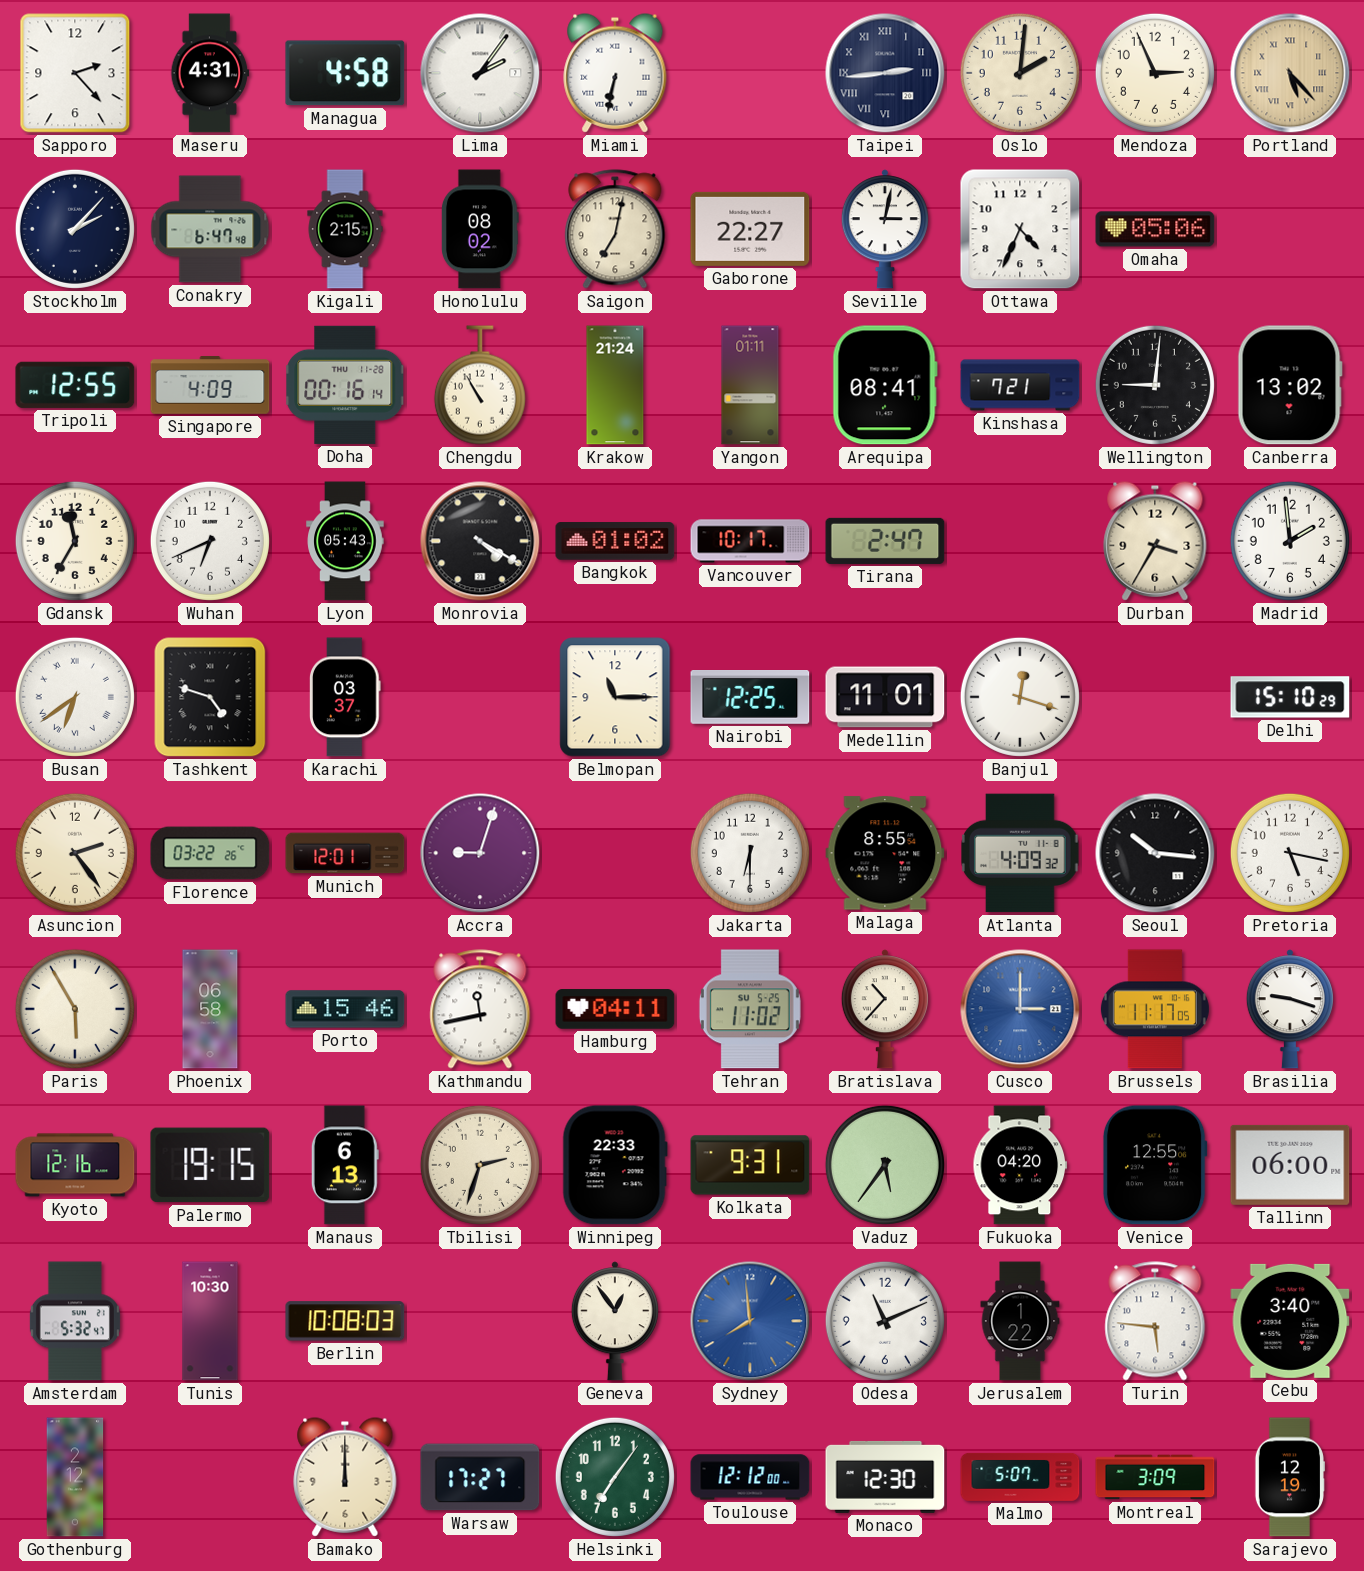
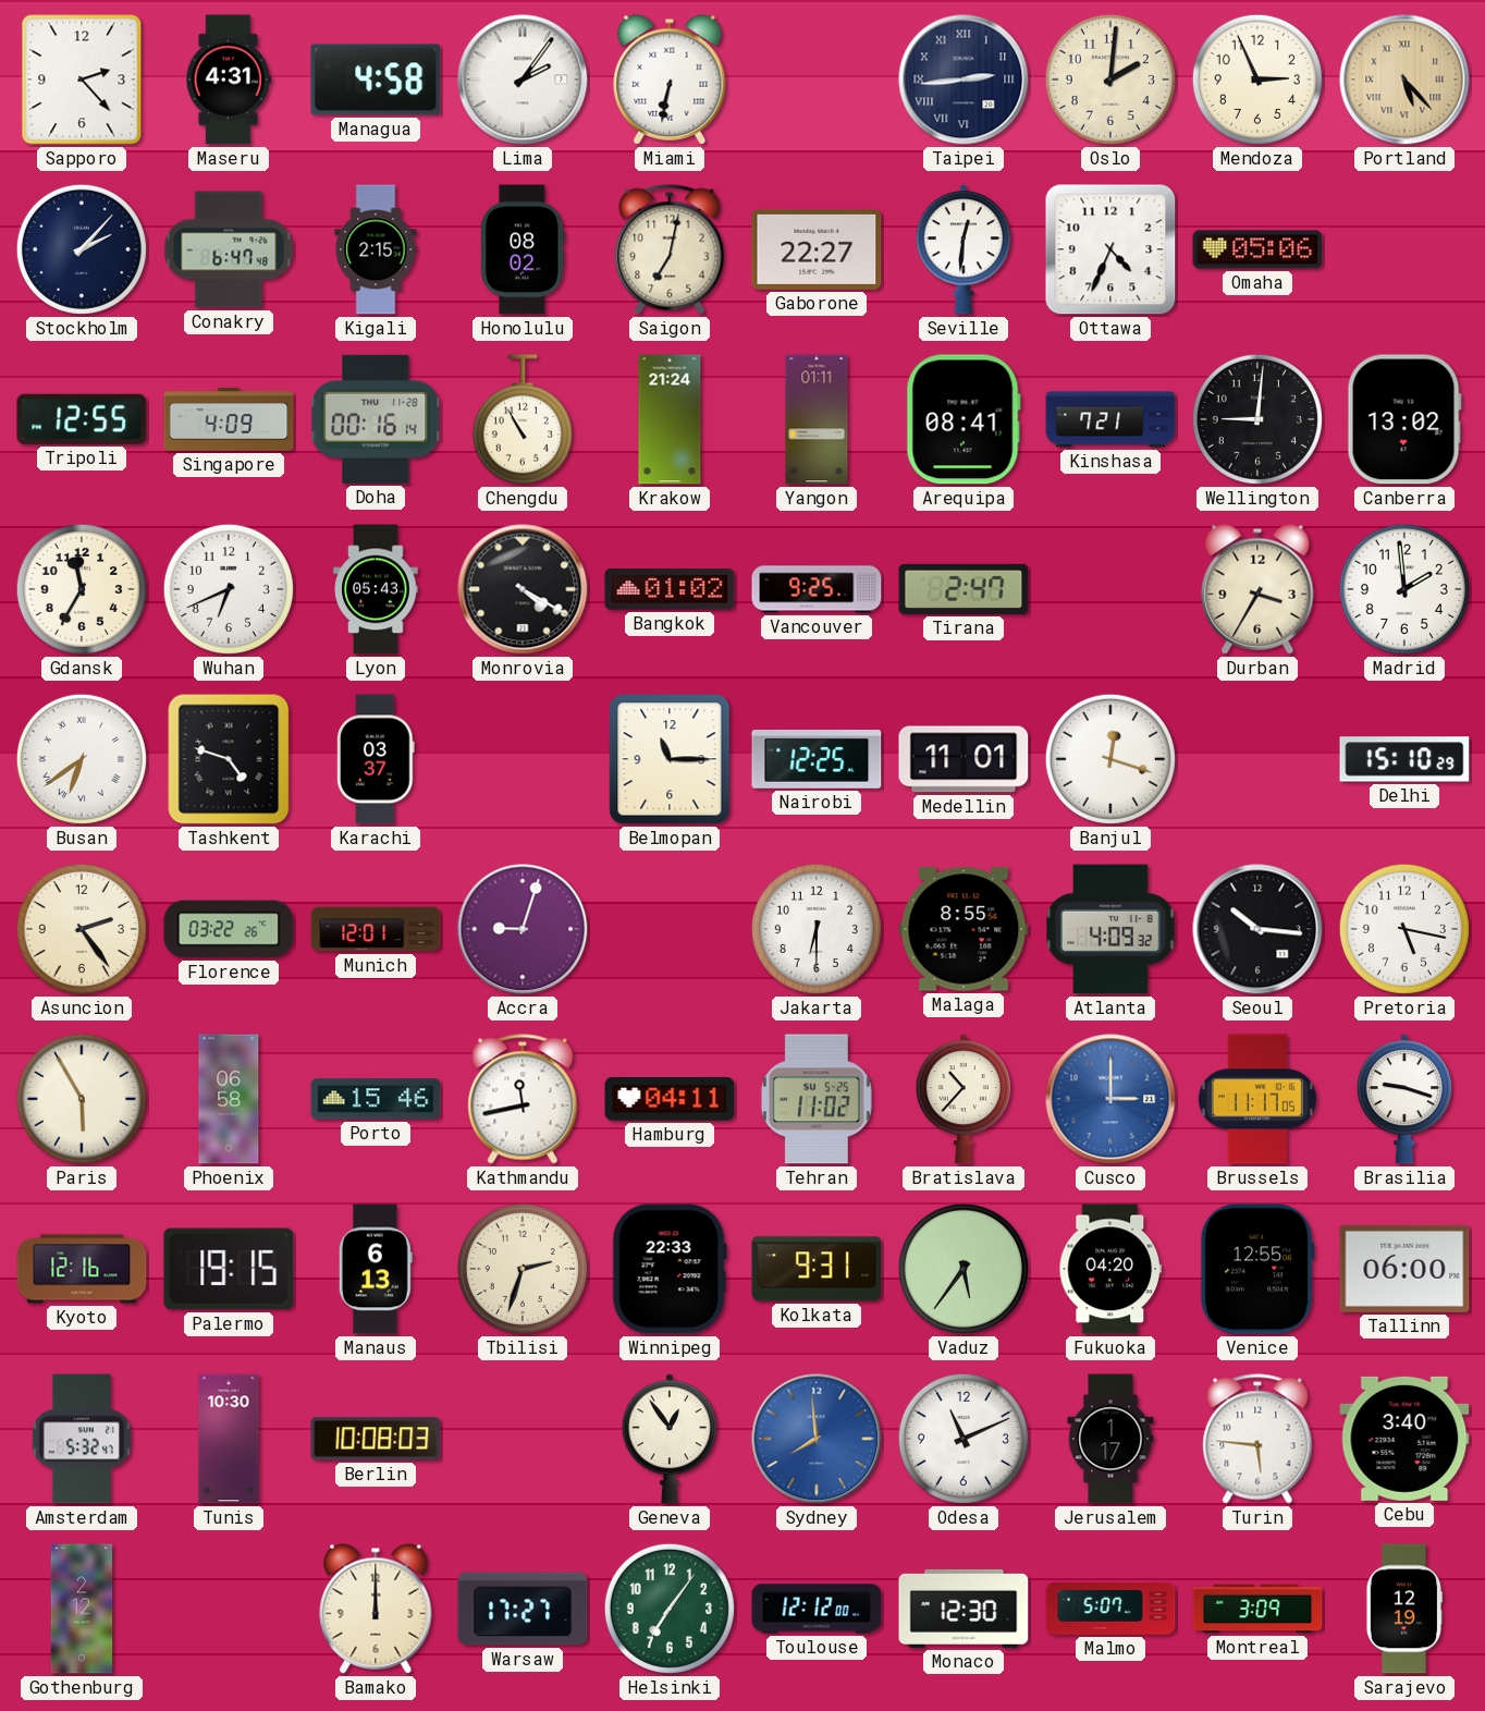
Seville: 3:02 -> 12:31
Vancouver: 10:17 -> 9:25
Jerusalem: 1:22 -> 1:17
